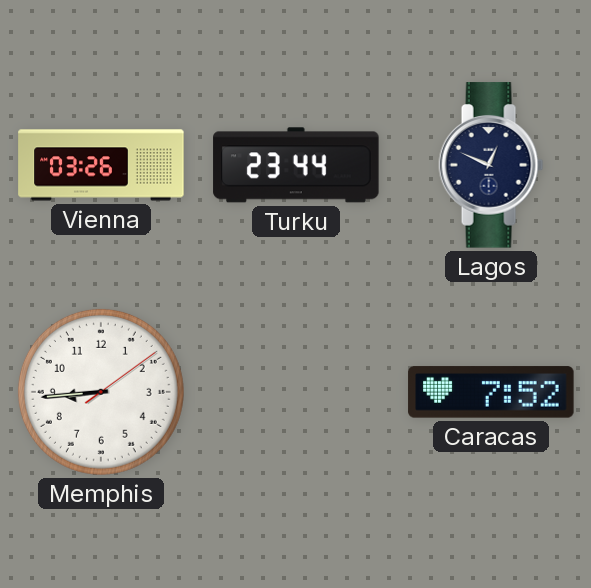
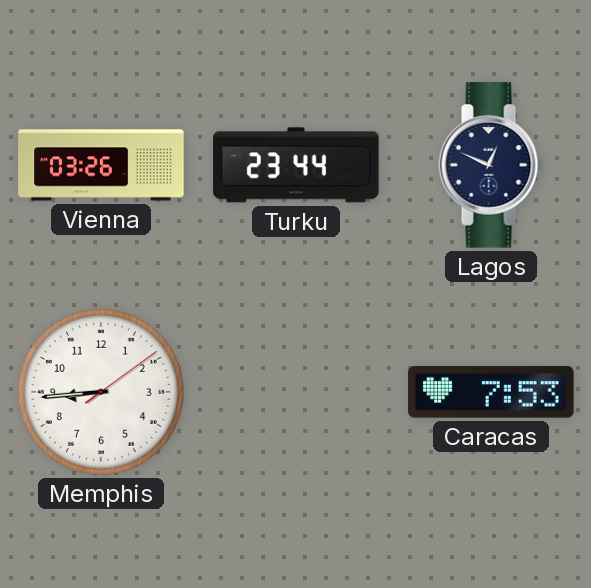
Caracas: 7:52 -> 7:53
